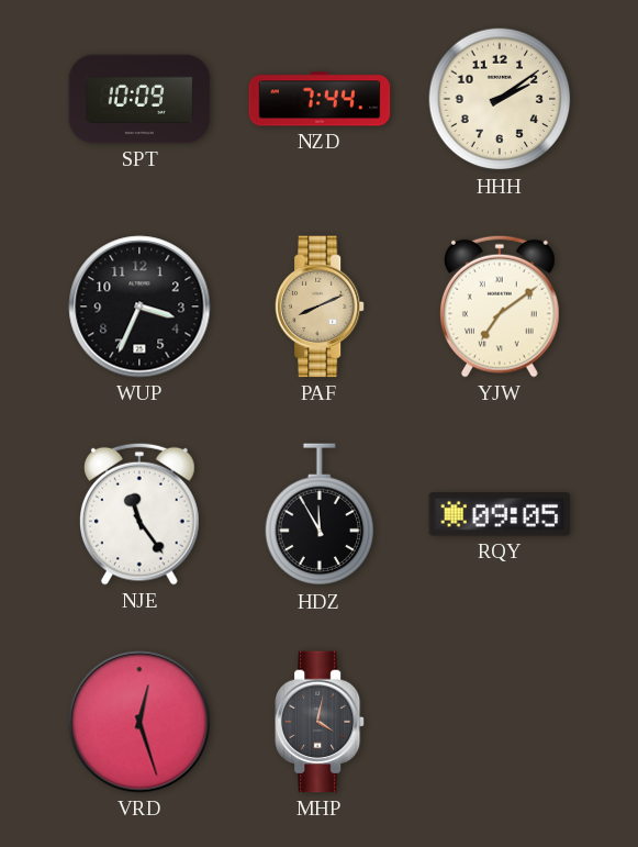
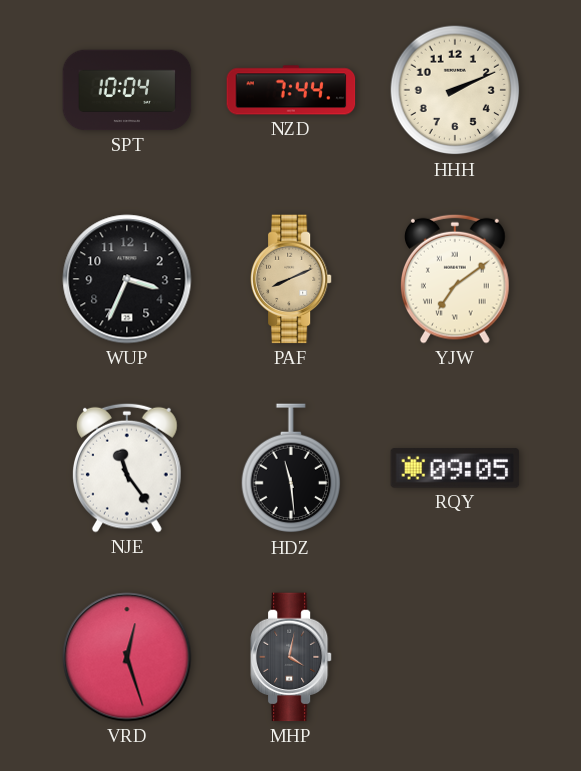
SPT: 10:09 -> 10:04
HHH: 2:09 -> 2:11
HDZ: 11:55 -> 11:29
